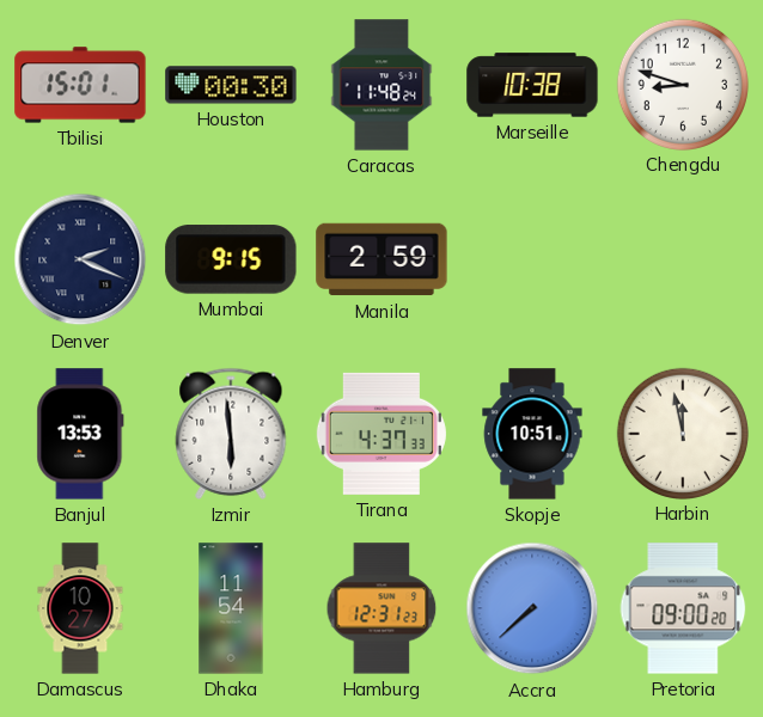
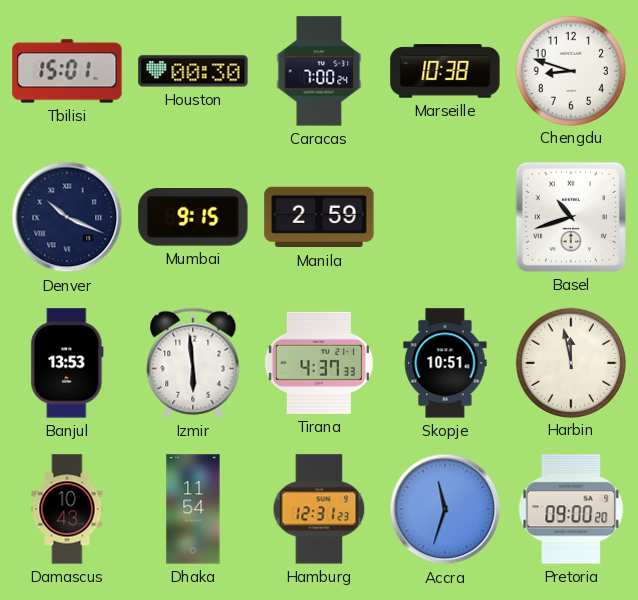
Caracas: 11:48 -> 7:00
Denver: 2:19 -> 10:19
Basel: none -> 10:42
Damascus: 10:27 -> 10:43
Accra: 7:38 -> 11:33
